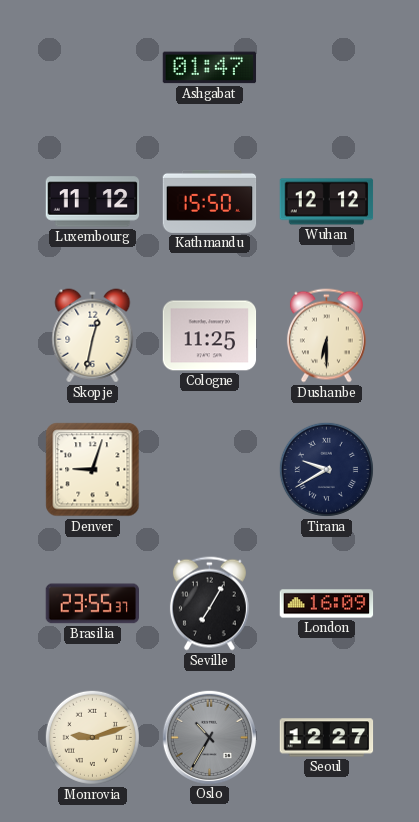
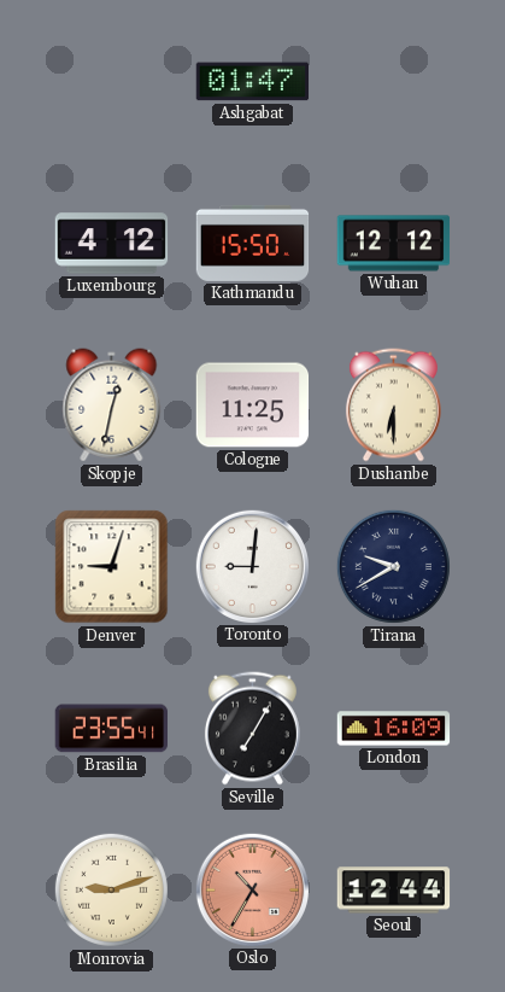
Luxembourg: 11:12 -> 4:12
Toronto: none -> 9:01
Brasilia: 23:55:37 -> 23:55:41
Oslo dial: grey -> salmon
Seoul: 12:27 -> 12:44
